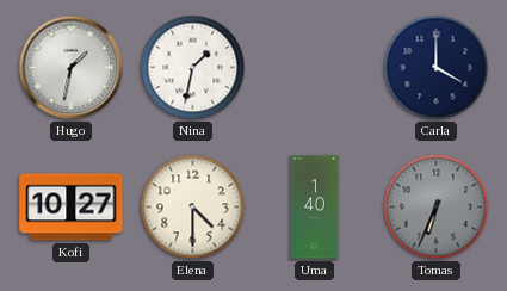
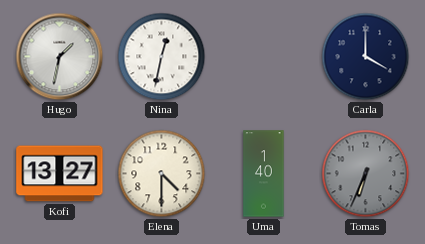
Nina: 1:32 -> 12:32
Kofi: 10:27 -> 13:27
